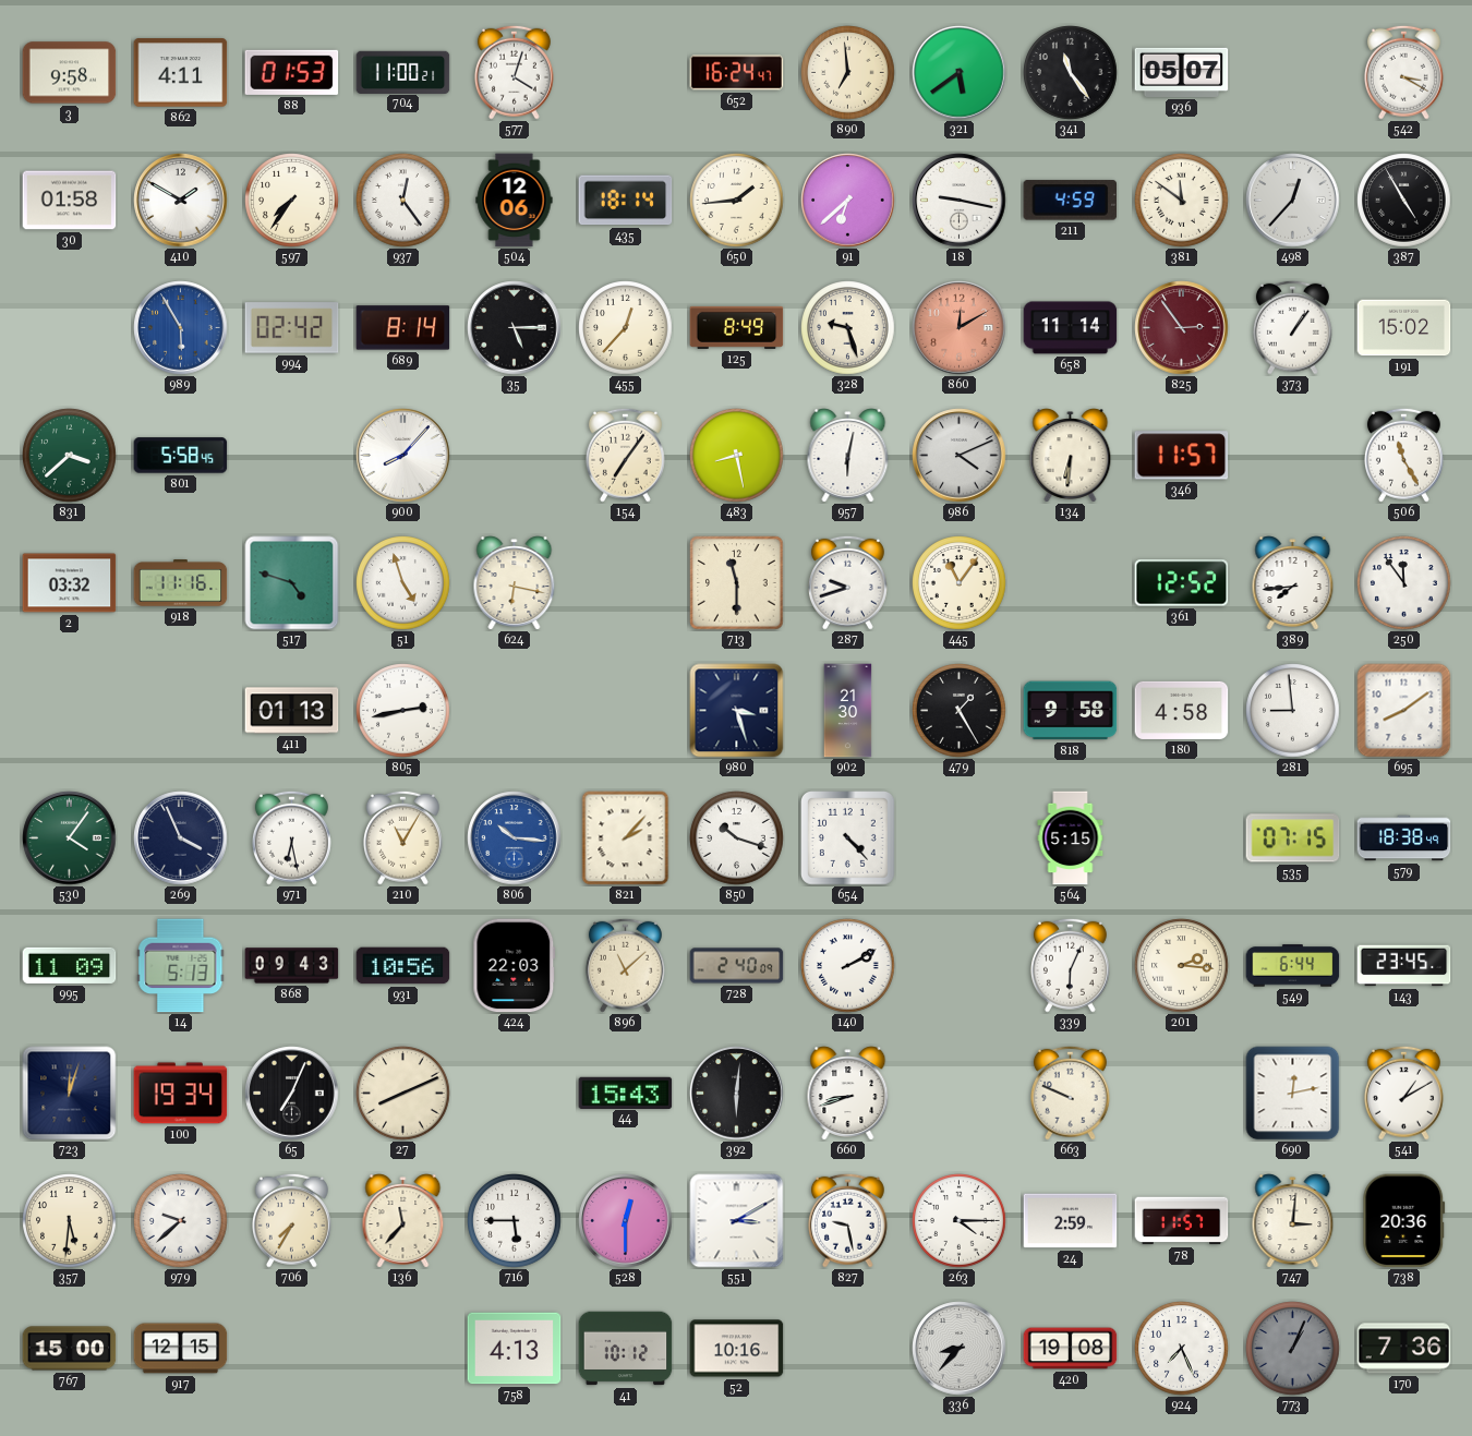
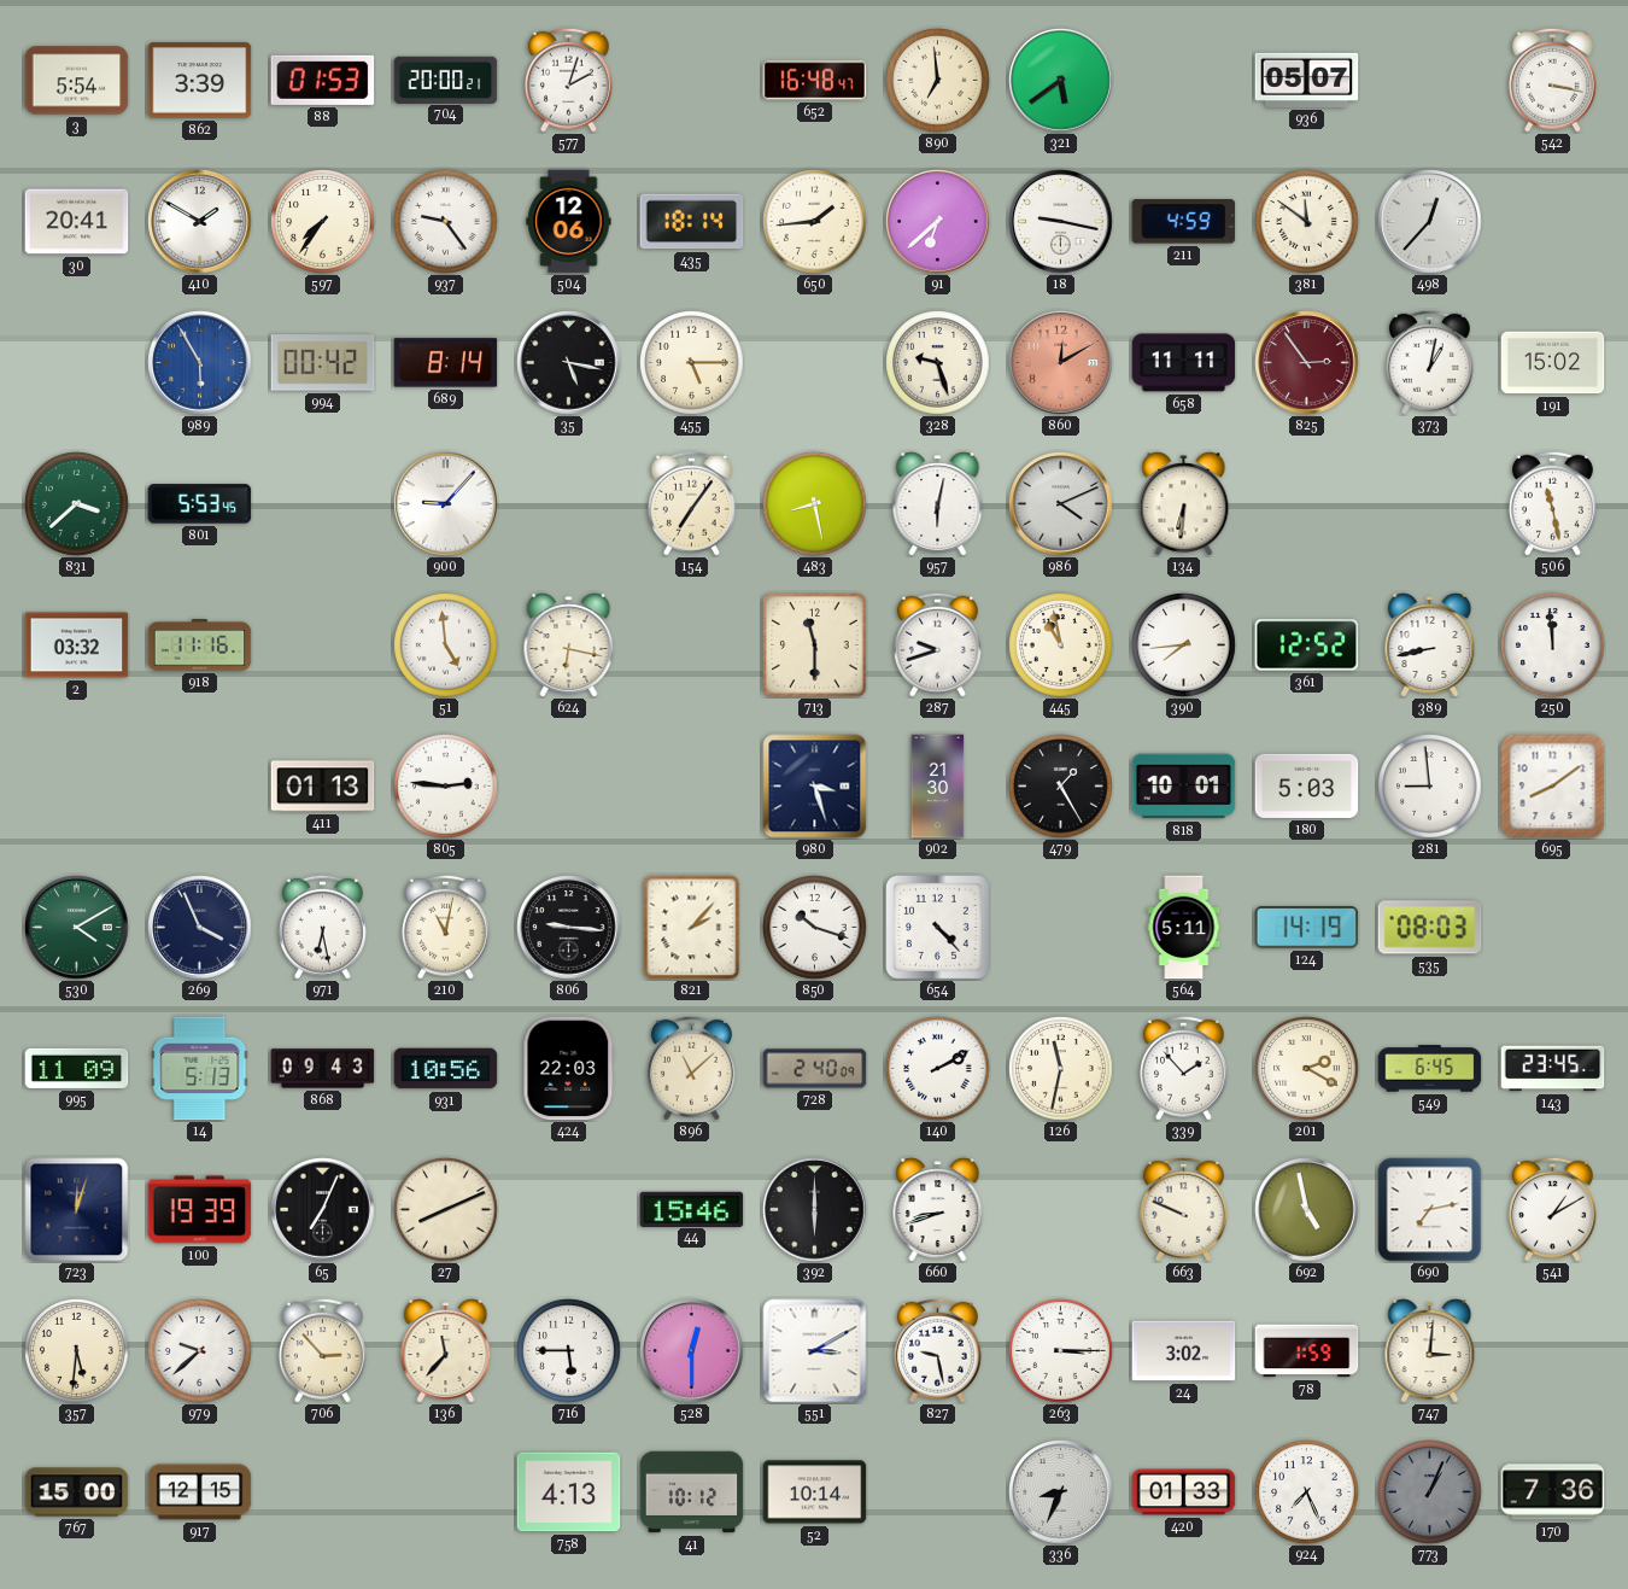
3: 9:58 -> 5:54
862: 4:11 -> 3:39
704: 11:00 -> 20:00
577: 4:03 -> 2:03
652: 16:24 -> 16:48
341: 11:24 -> none
542: 3:20 -> 3:17
30: 01:58 -> 20:41
937: 12:24 -> 9:24
387: 4:55 -> none
994: 02:42 -> 00:42
35: 5:15 -> 5:17
455: 12:37 -> 5:15
125: 8:49 -> none
658: 11:14 -> 11:11
373: 1:06 -> 1:02
801: 5:58 -> 5:53
900: 8:07 -> 9:07
346: 11:57 -> none
506: 11:25 -> 11:28
517: 4:48 -> none
51: 4:57 -> 4:59
445: 11:06 -> 10:58
390: none -> 7:44
389: 7:44 -> 8:43
250: 11:54 -> 11:59
805: 2:43 -> 2:46
818: 9:58 -> 10:01
180: 4:58 -> 5:03
530: 4:06 -> 4:10
210: 11:05 -> 11:02
806: 10:16 -> 9:16
806 dial: blue -> black
564: 5:15 -> 5:11
124: none -> 14:19
535: 07:15 -> 08:03
579: 18:38 -> none
126: none -> 11:32
339: 6:04 -> 1:53
201: 2:16 -> 2:20
549: 6:44 -> 6:45
100: 19:34 -> 19:39
44: 15:43 -> 15:46
392: 6:01 -> 6:00
692: none -> 4:58
690: 12:13 -> 7:13
706: 7:35 -> 2:53
263: 4:15 -> 3:15
24: 2:59 -> 3:02
78: 11:57 -> 1:59
738: 20:36 -> none
52: 10:16 -> 10:14
336: 8:37 -> 8:34
420: 19:08 -> 01:33
